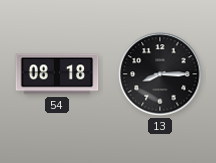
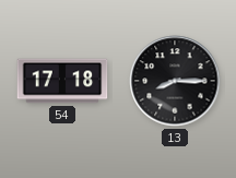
54: 08:18 -> 17:18
